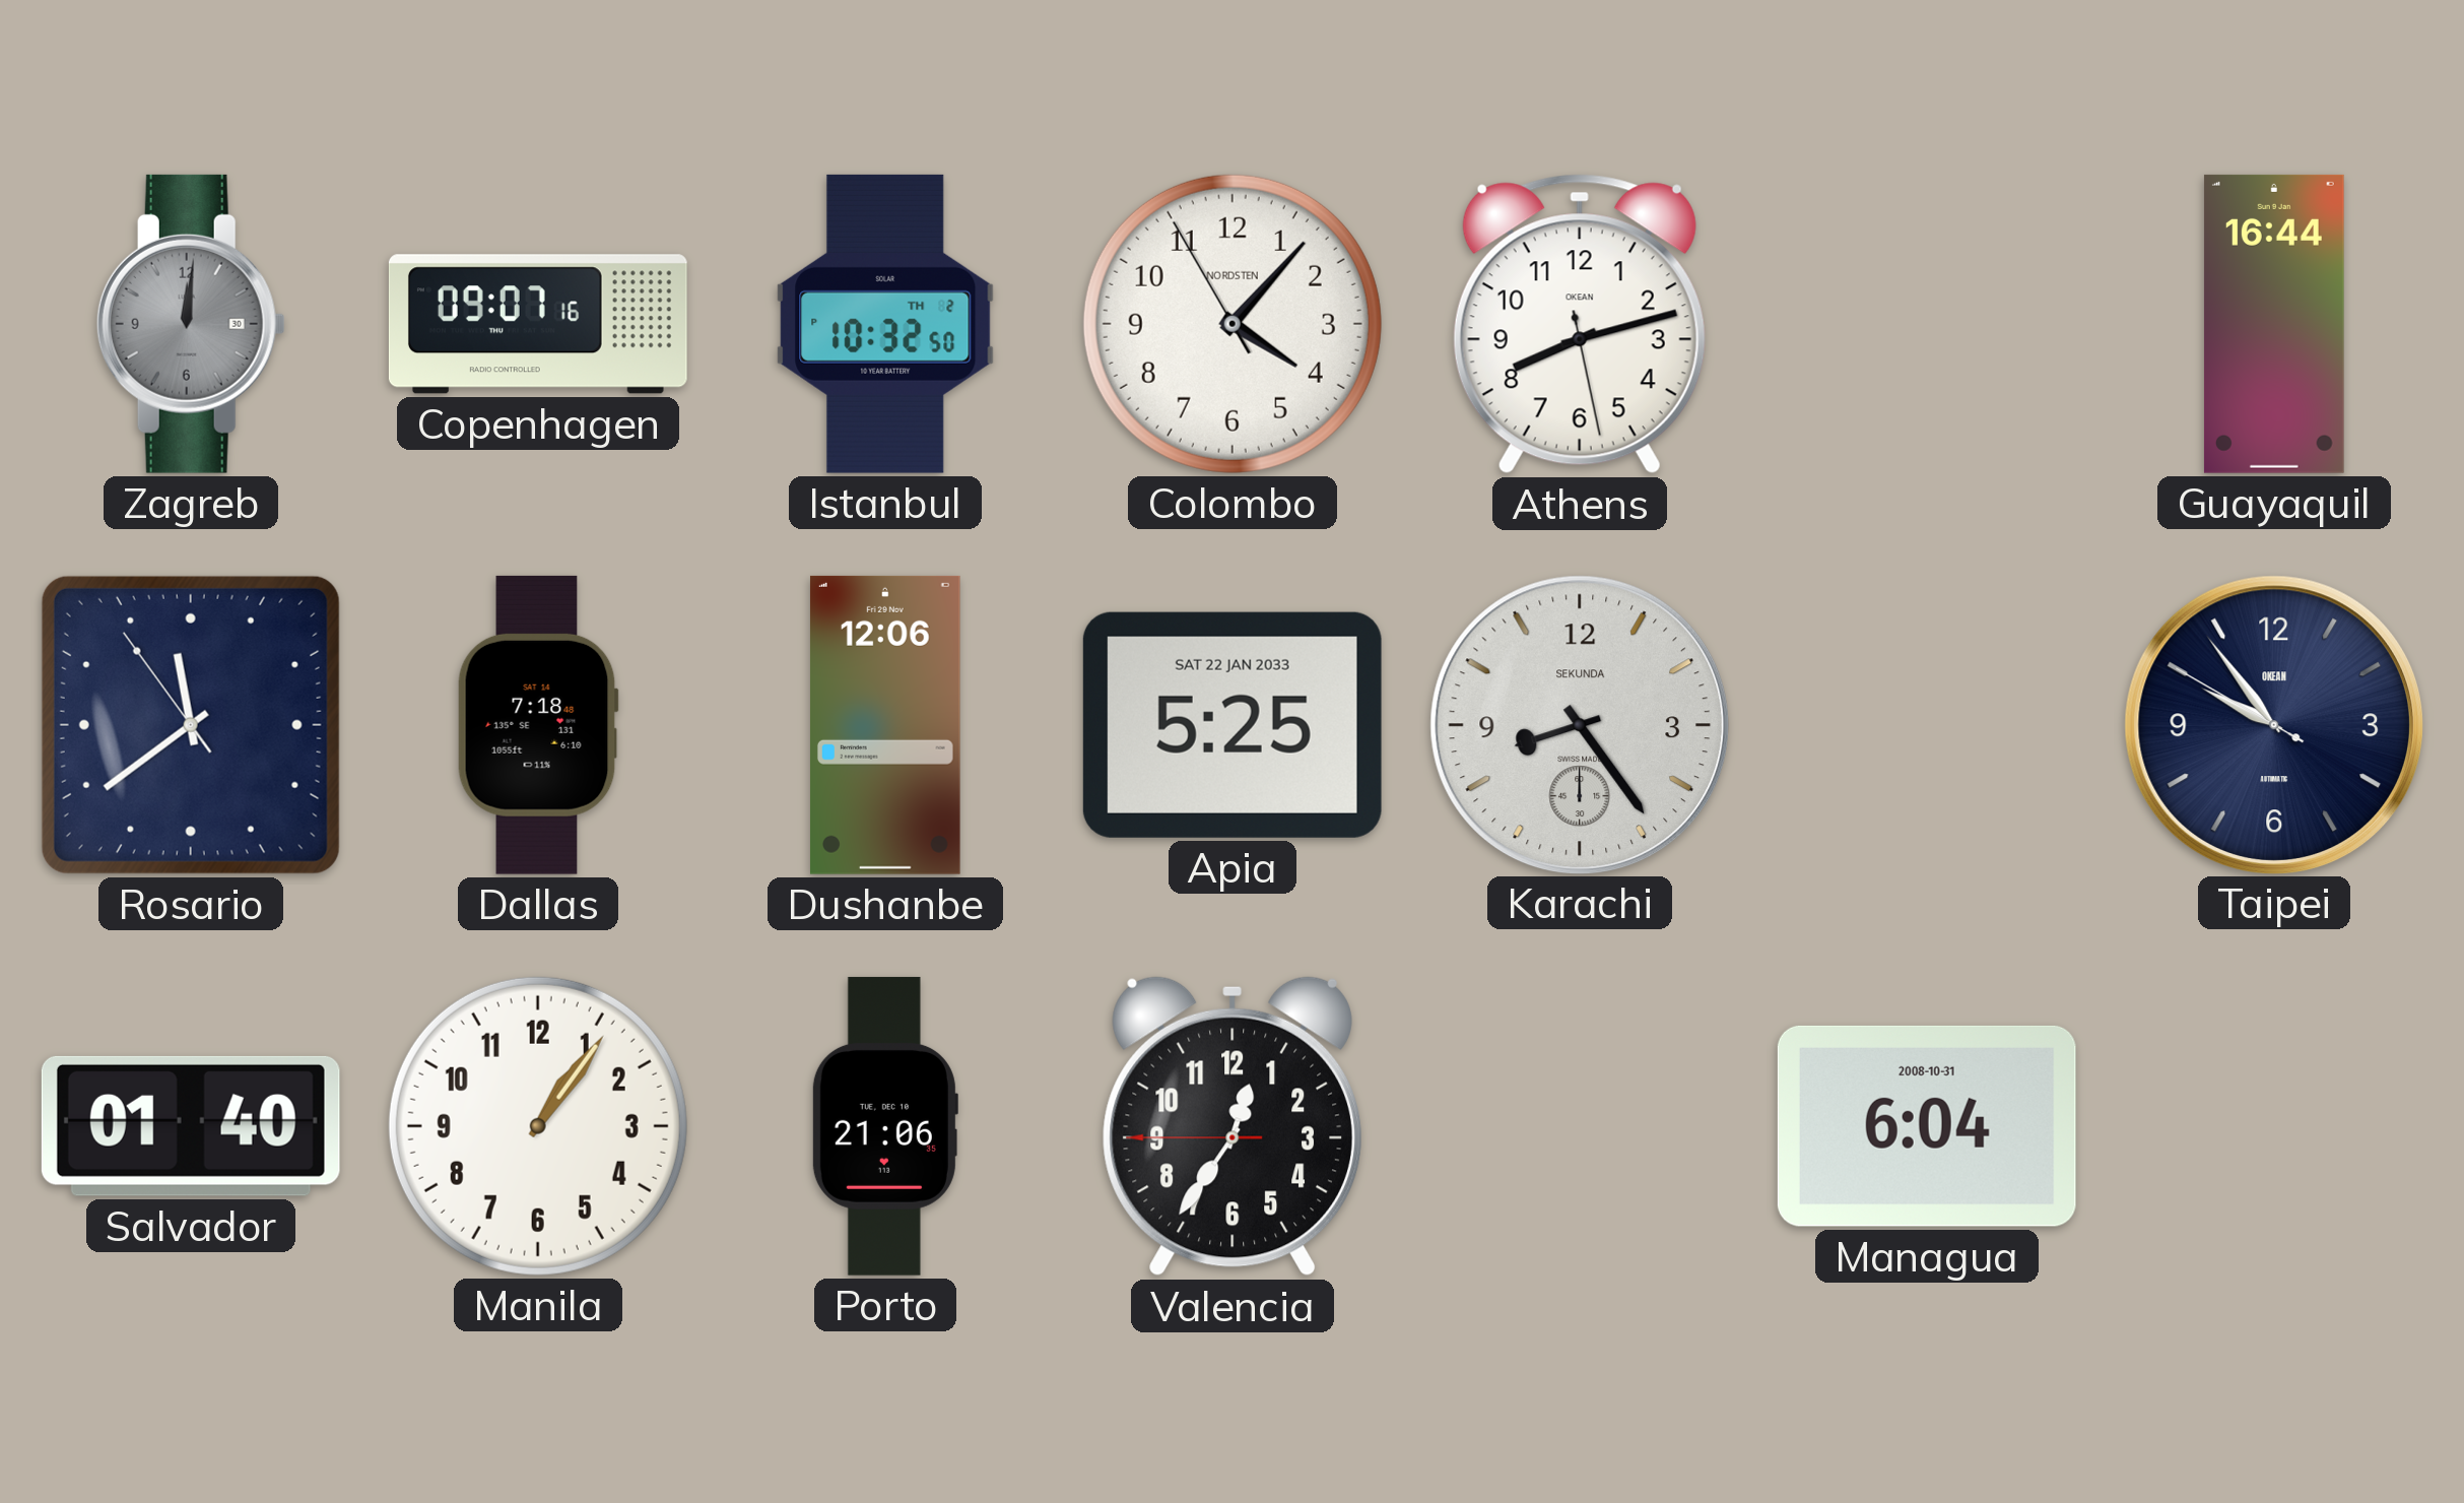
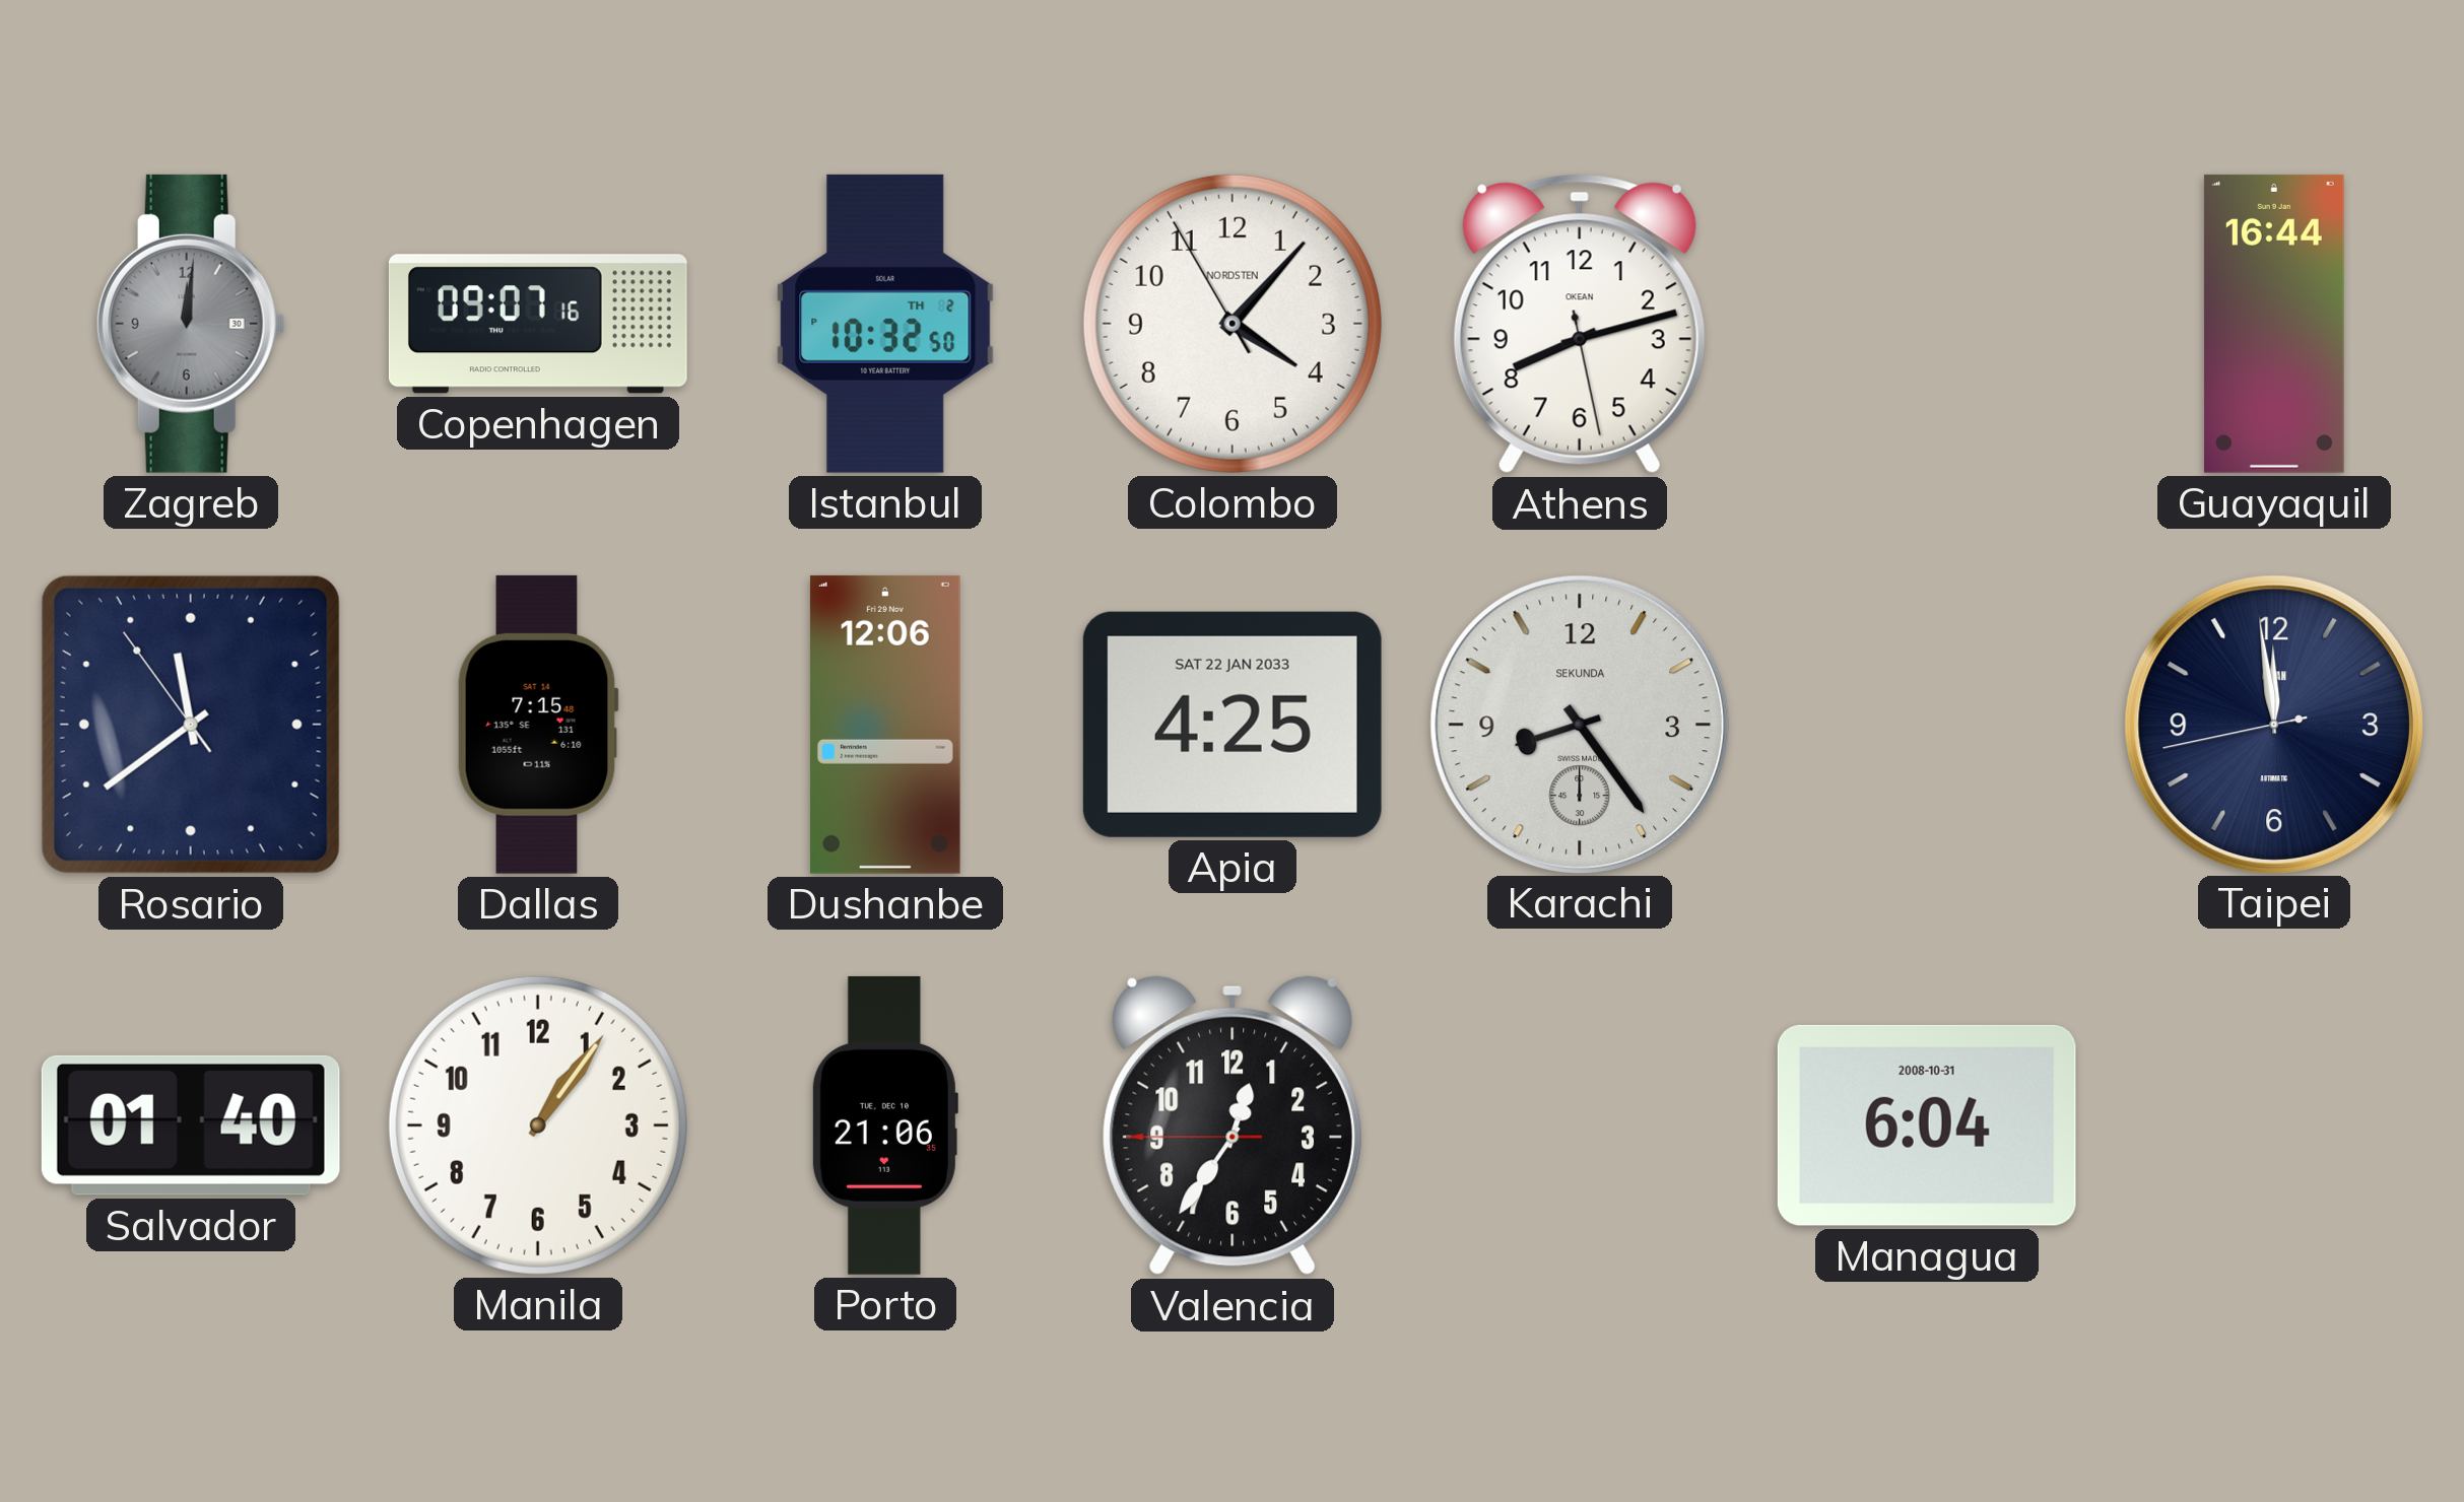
Dallas: 7:18 -> 7:15
Apia: 5:25 -> 4:25
Taipei: 9:53 -> 11:58
